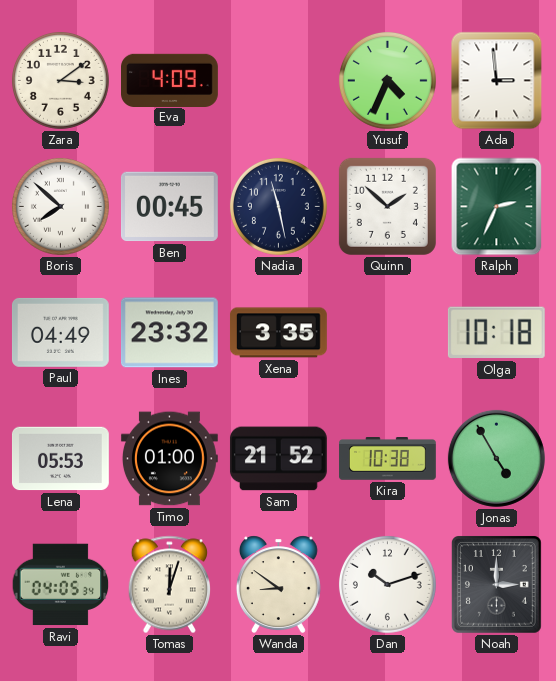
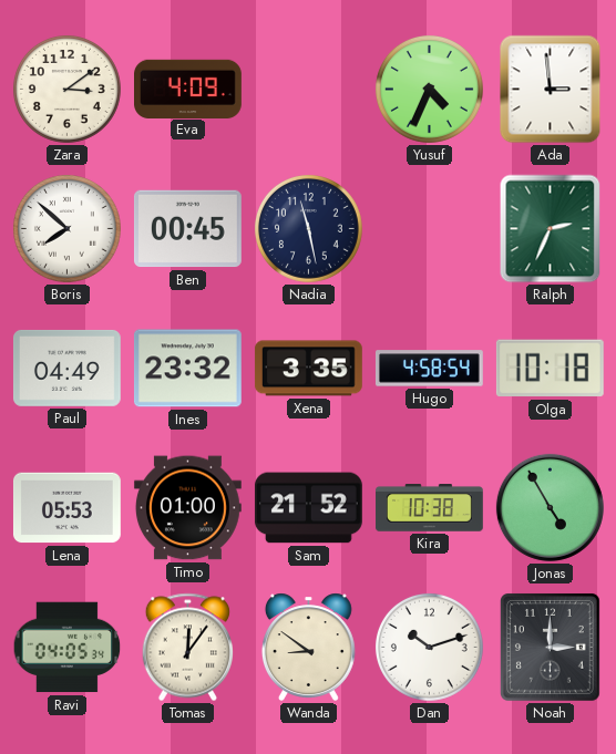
Quinn: 1:52 -> none
Hugo: none -> 4:58
Tomas: 12:03 -> 12:06
